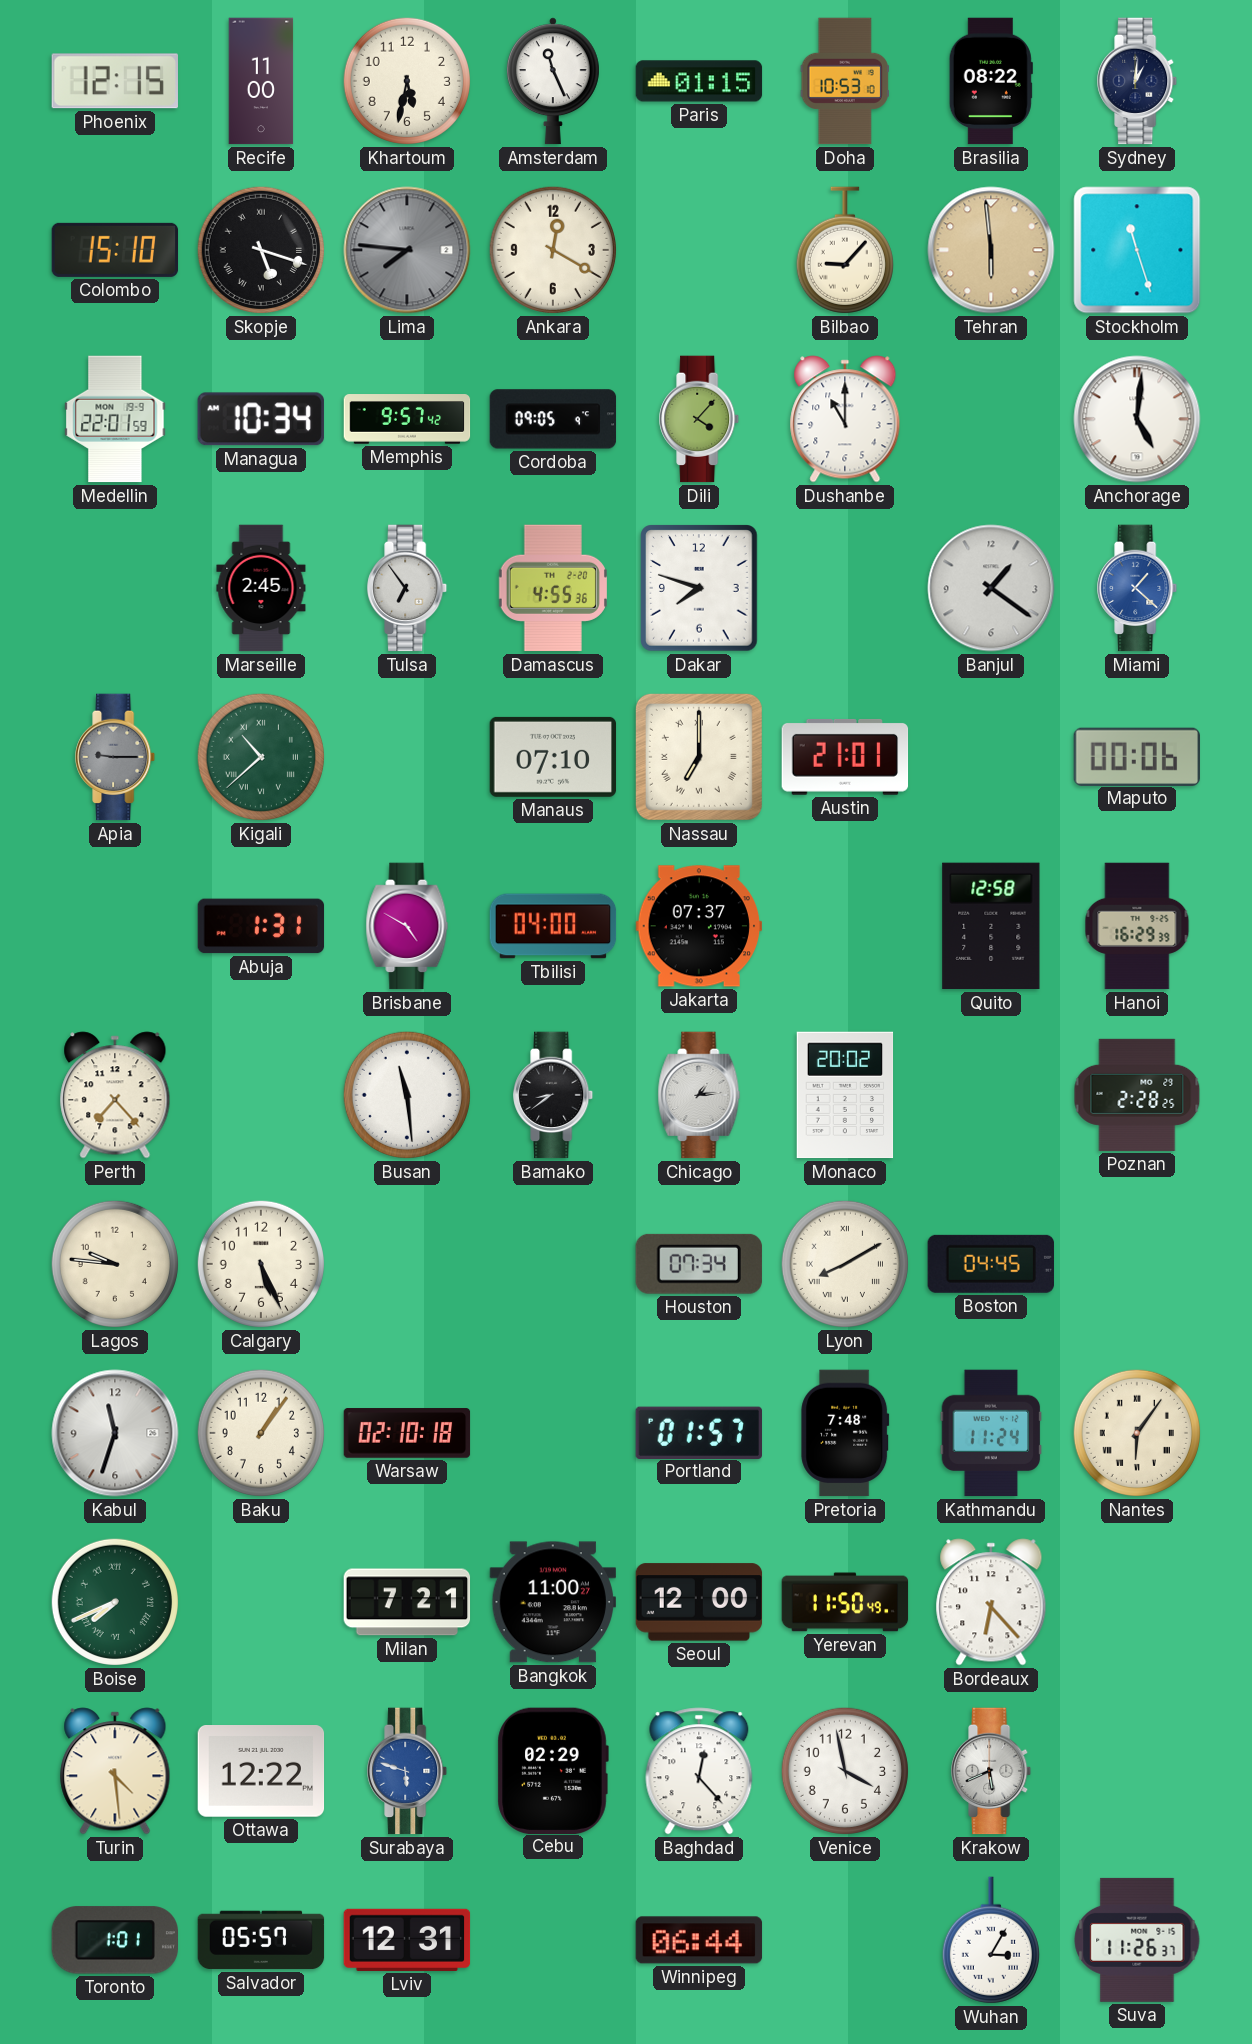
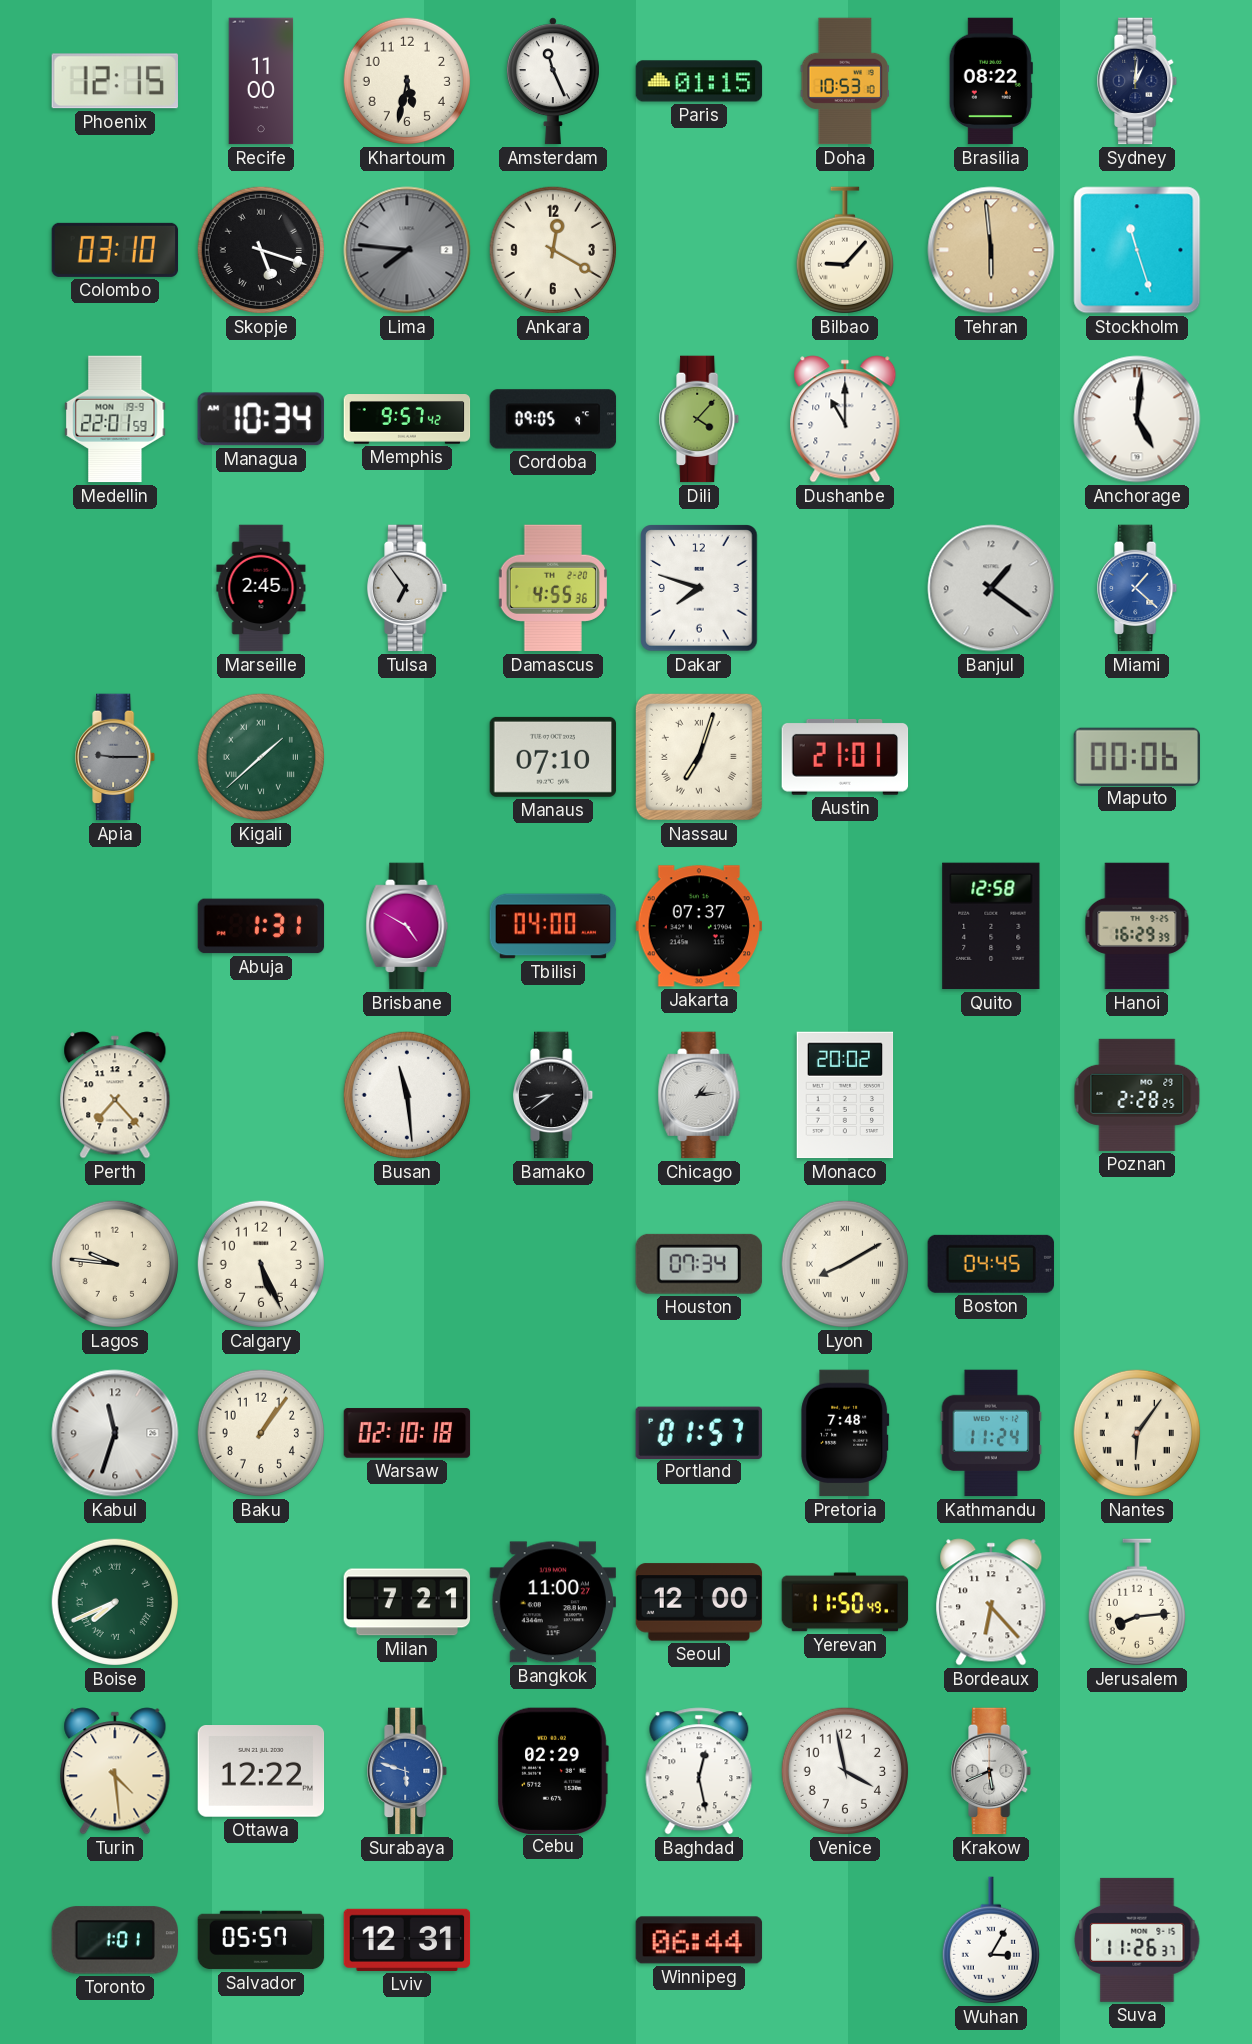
Colombo: 15:10 -> 03:10
Kigali: 10:38 -> 1:38
Nassau: 7:00 -> 7:03
Jerusalem: none -> 8:14
Baghdad: 12:23 -> 12:28
